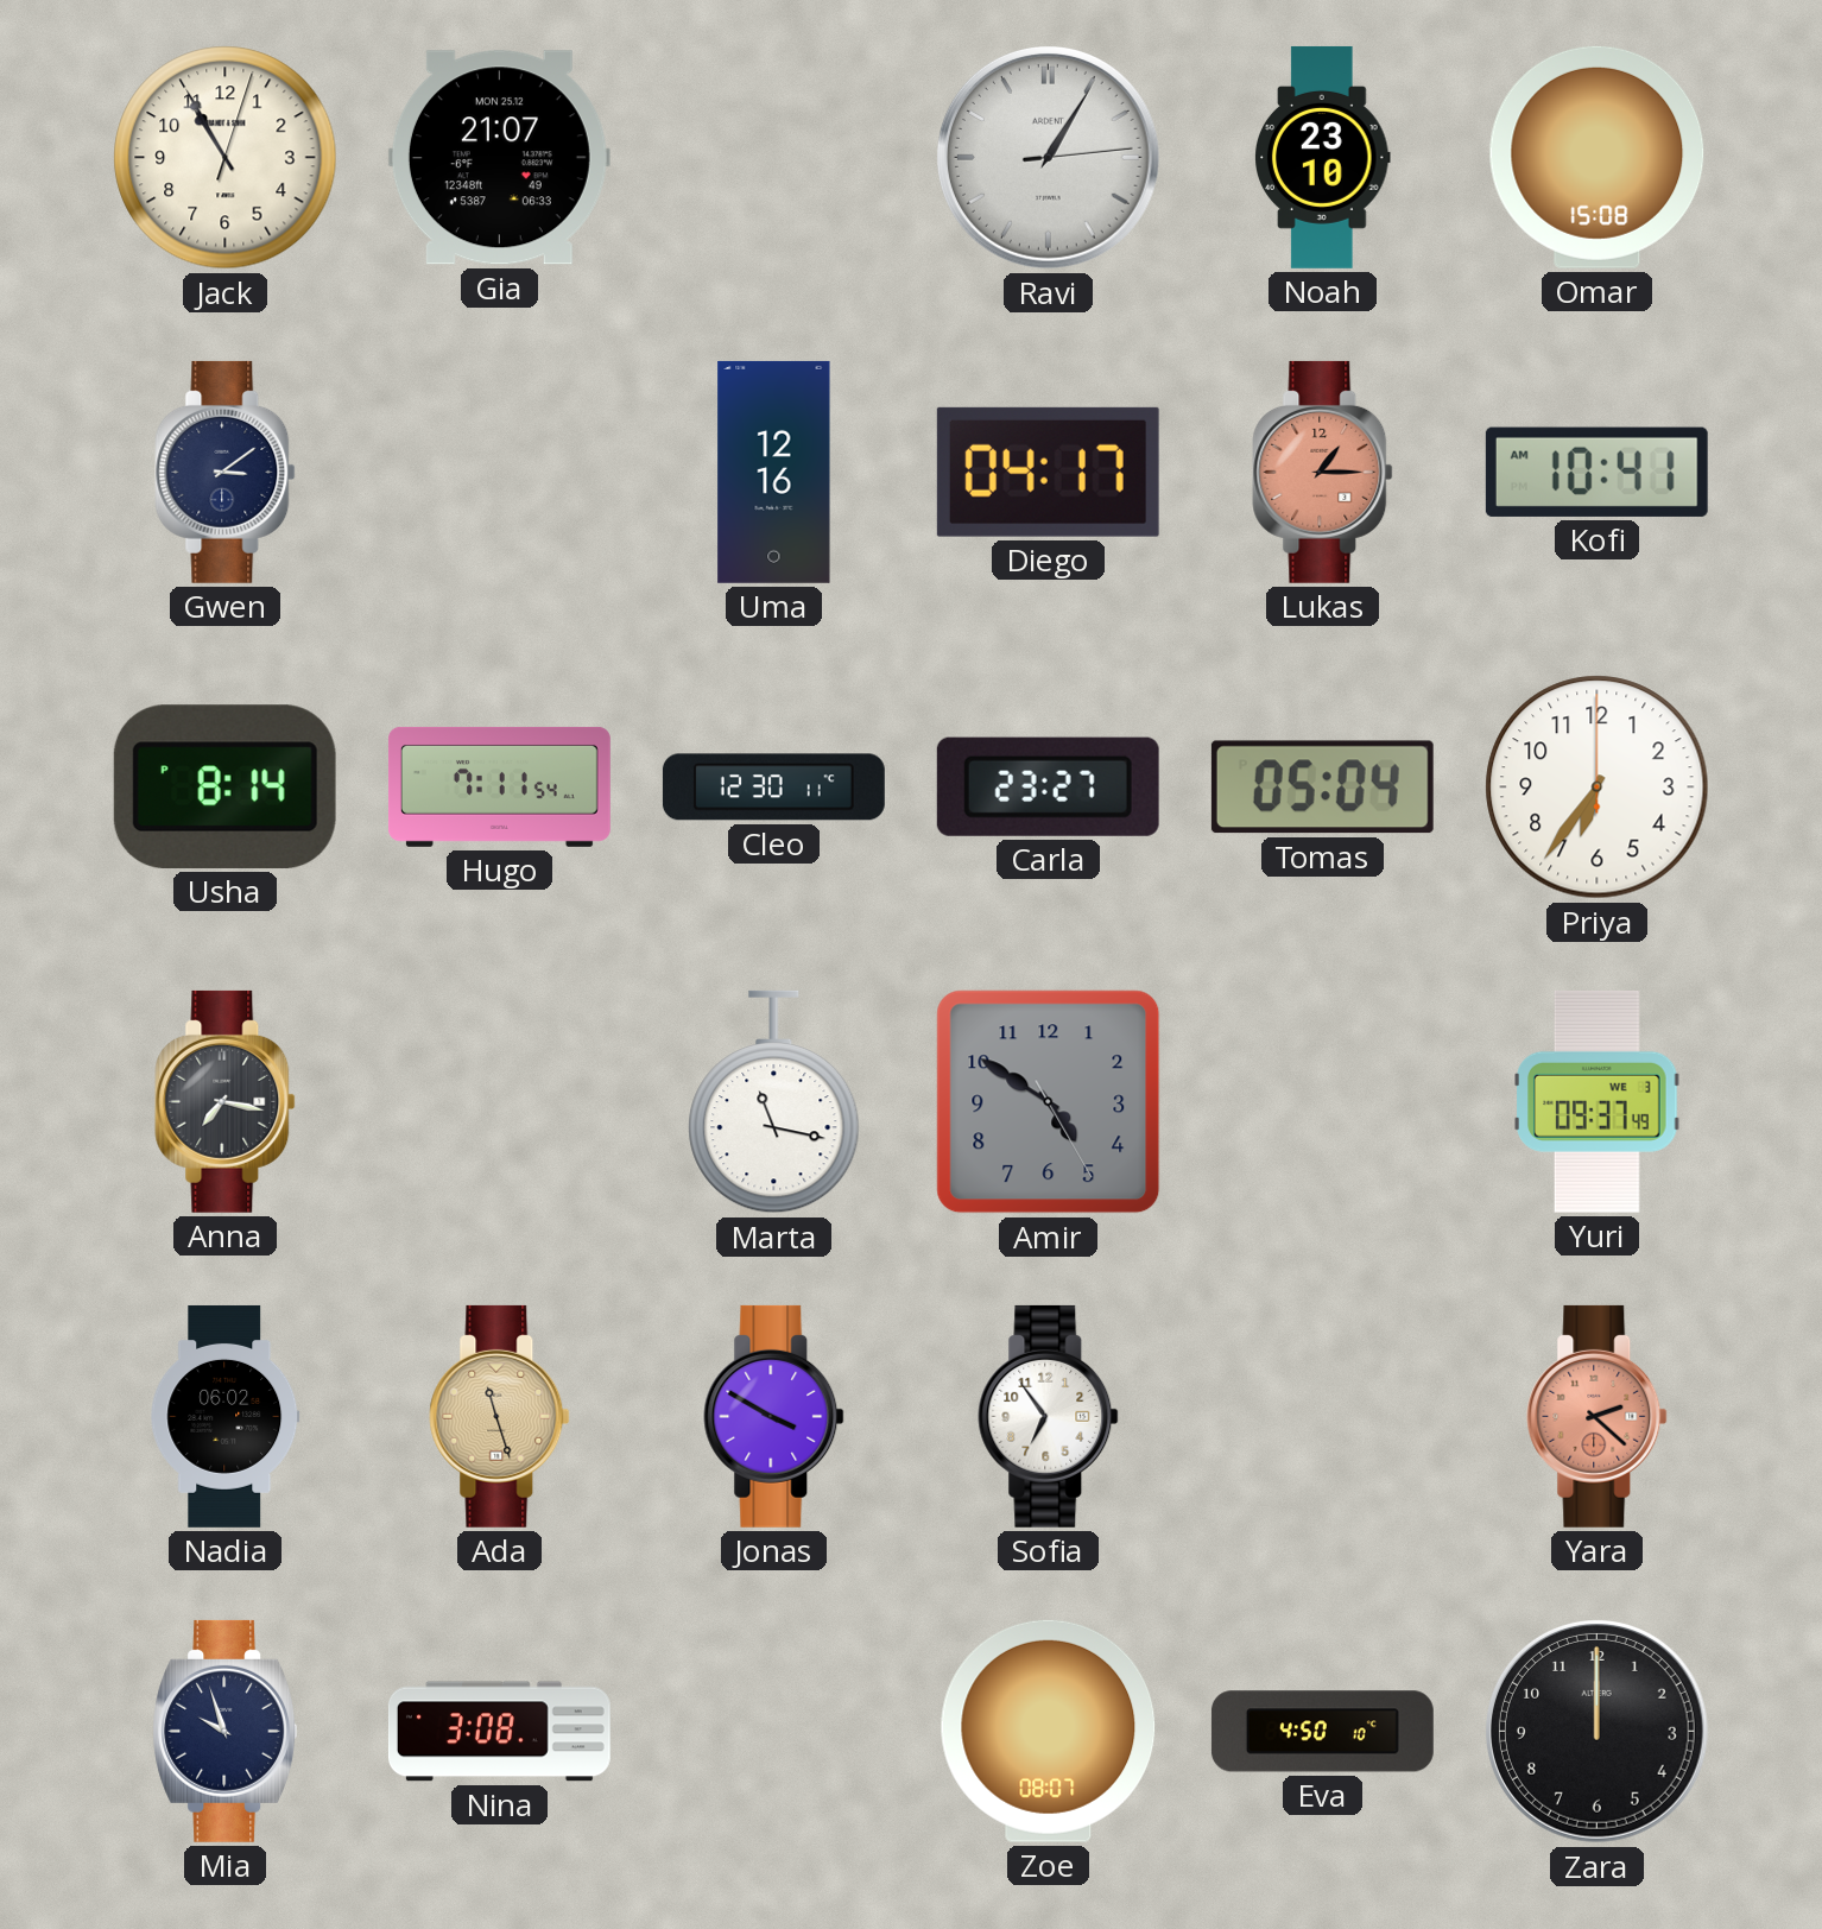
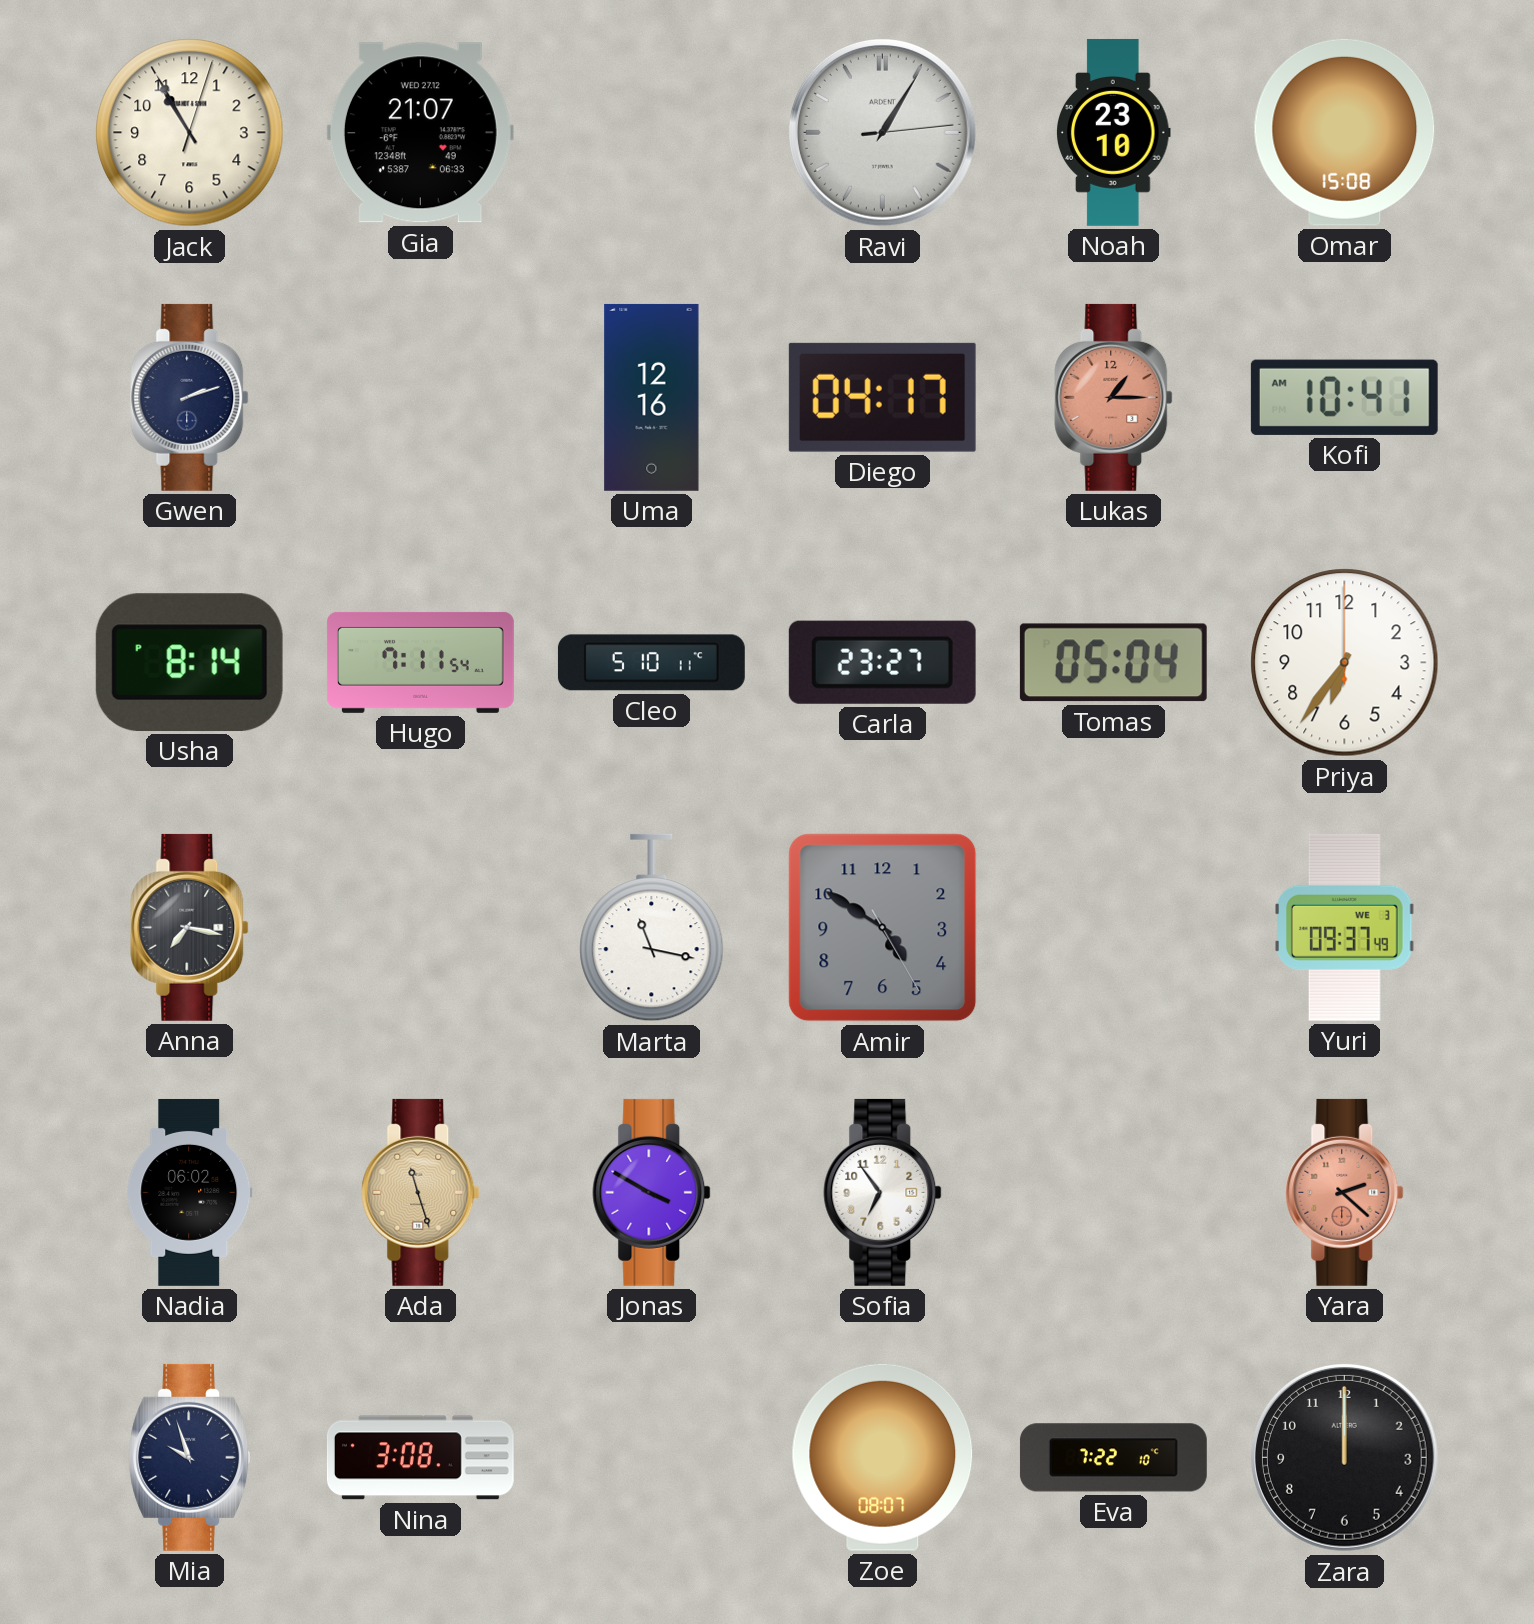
Gia date: MON 25.12 -> WED 27.12
Gwen: 3:09 -> 2:12
Cleo: 12:30 -> 5:10
Eva: 4:50 -> 7:22
